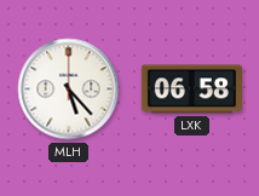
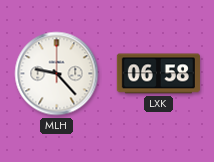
MLH: 5:23 -> 9:23
